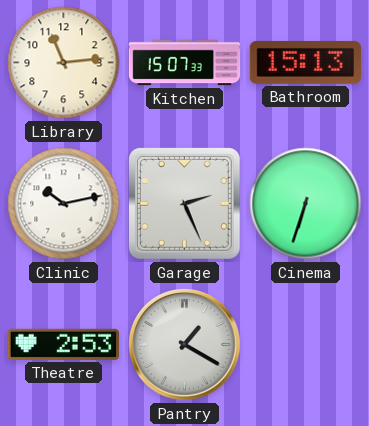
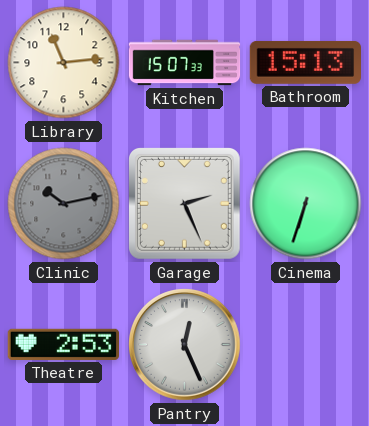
Clinic dial: white -> grey
Pantry: 1:20 -> 12:26
